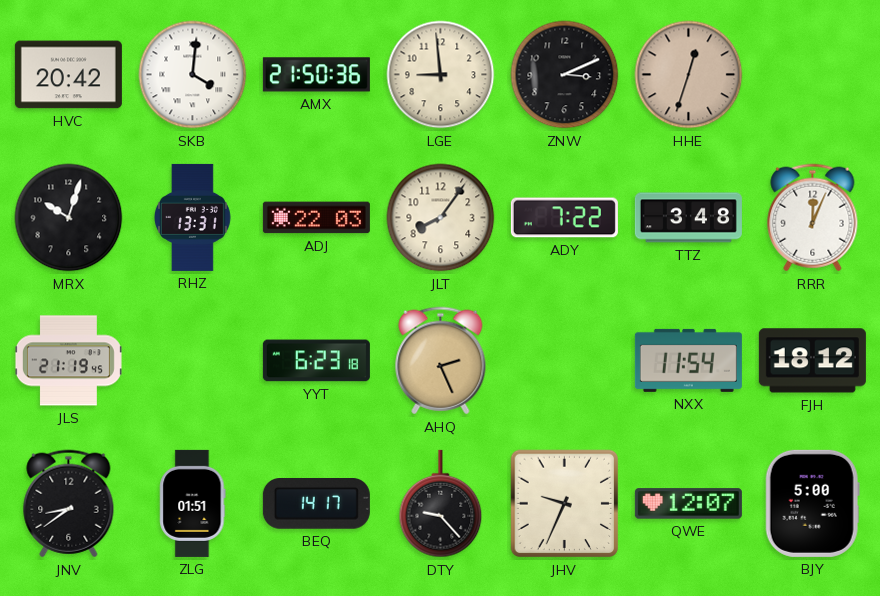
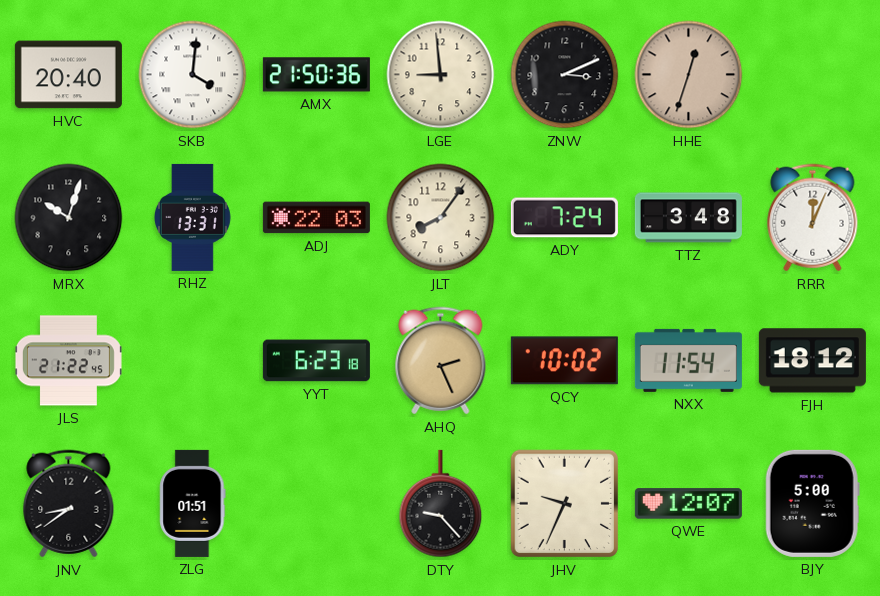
HVC: 20:42 -> 20:40
ADY: 7:22 -> 7:24
JLS: 21:19 -> 21:22
QCY: none -> 10:02
BEQ: 14:17 -> none
